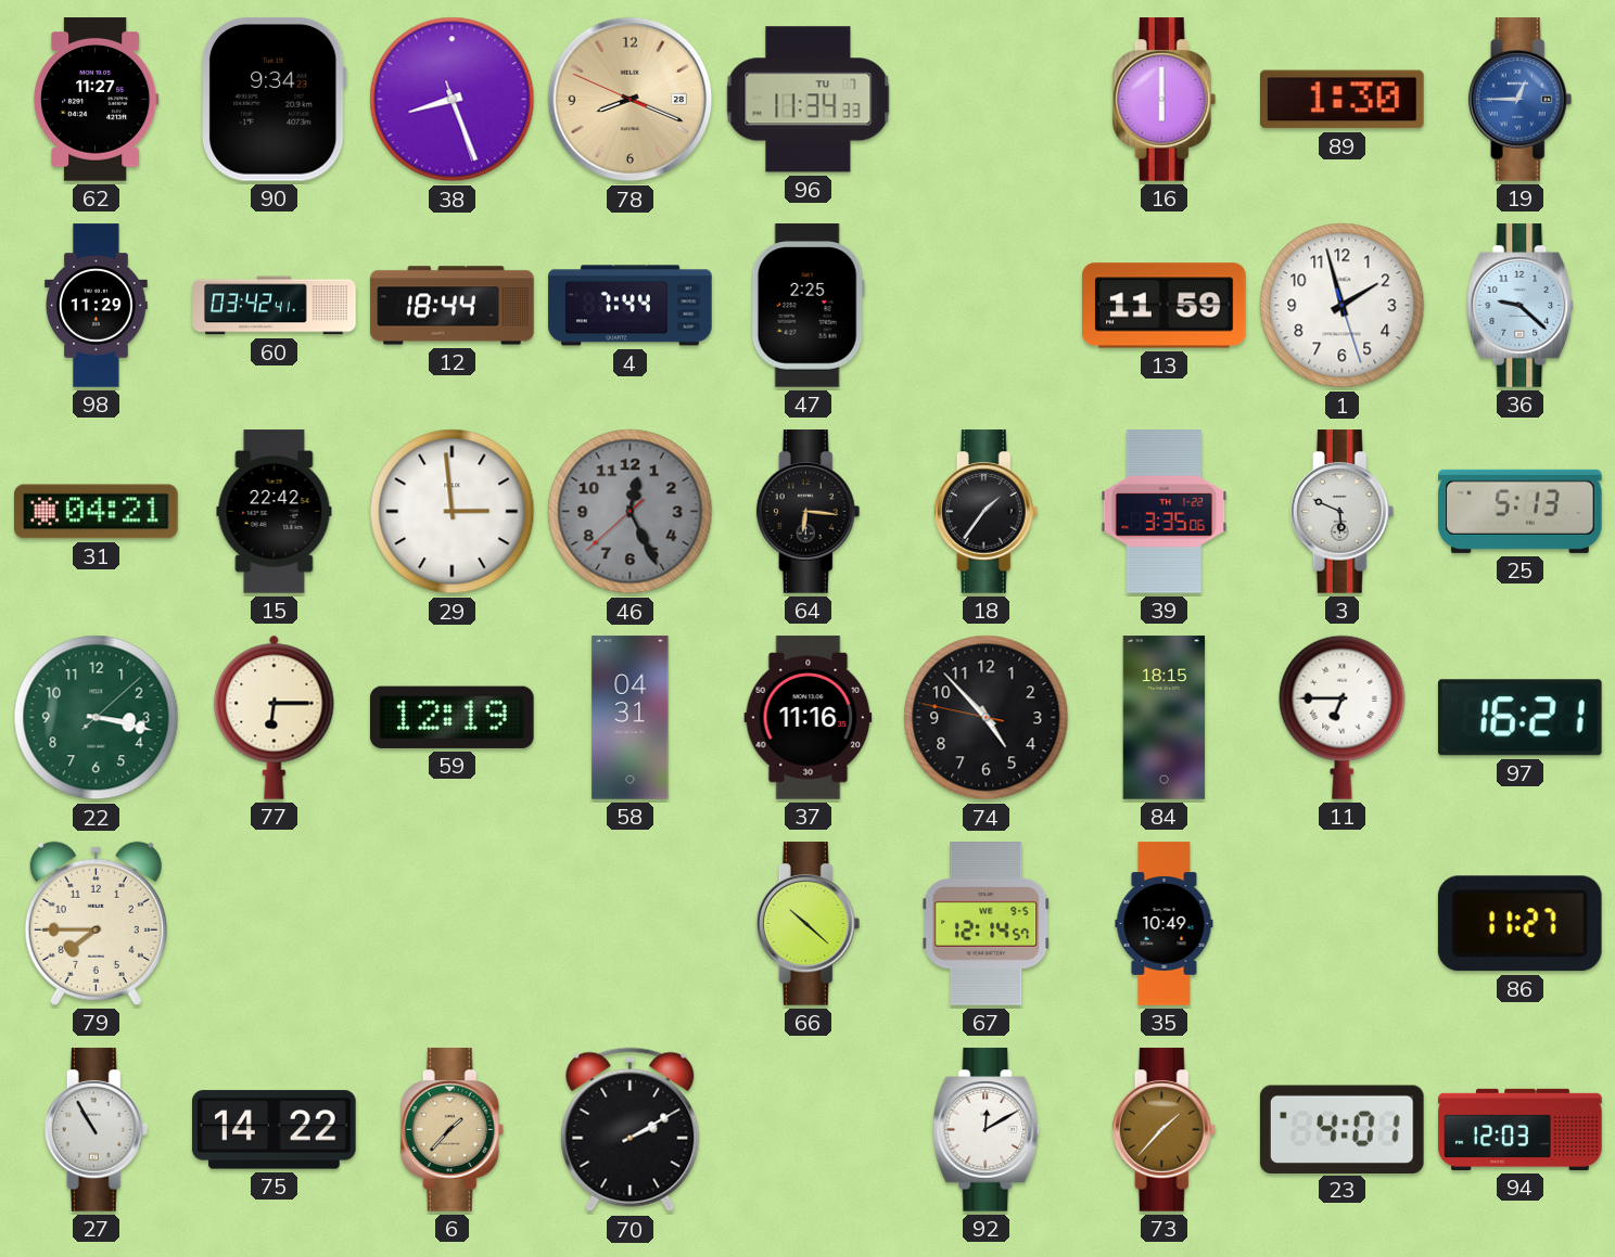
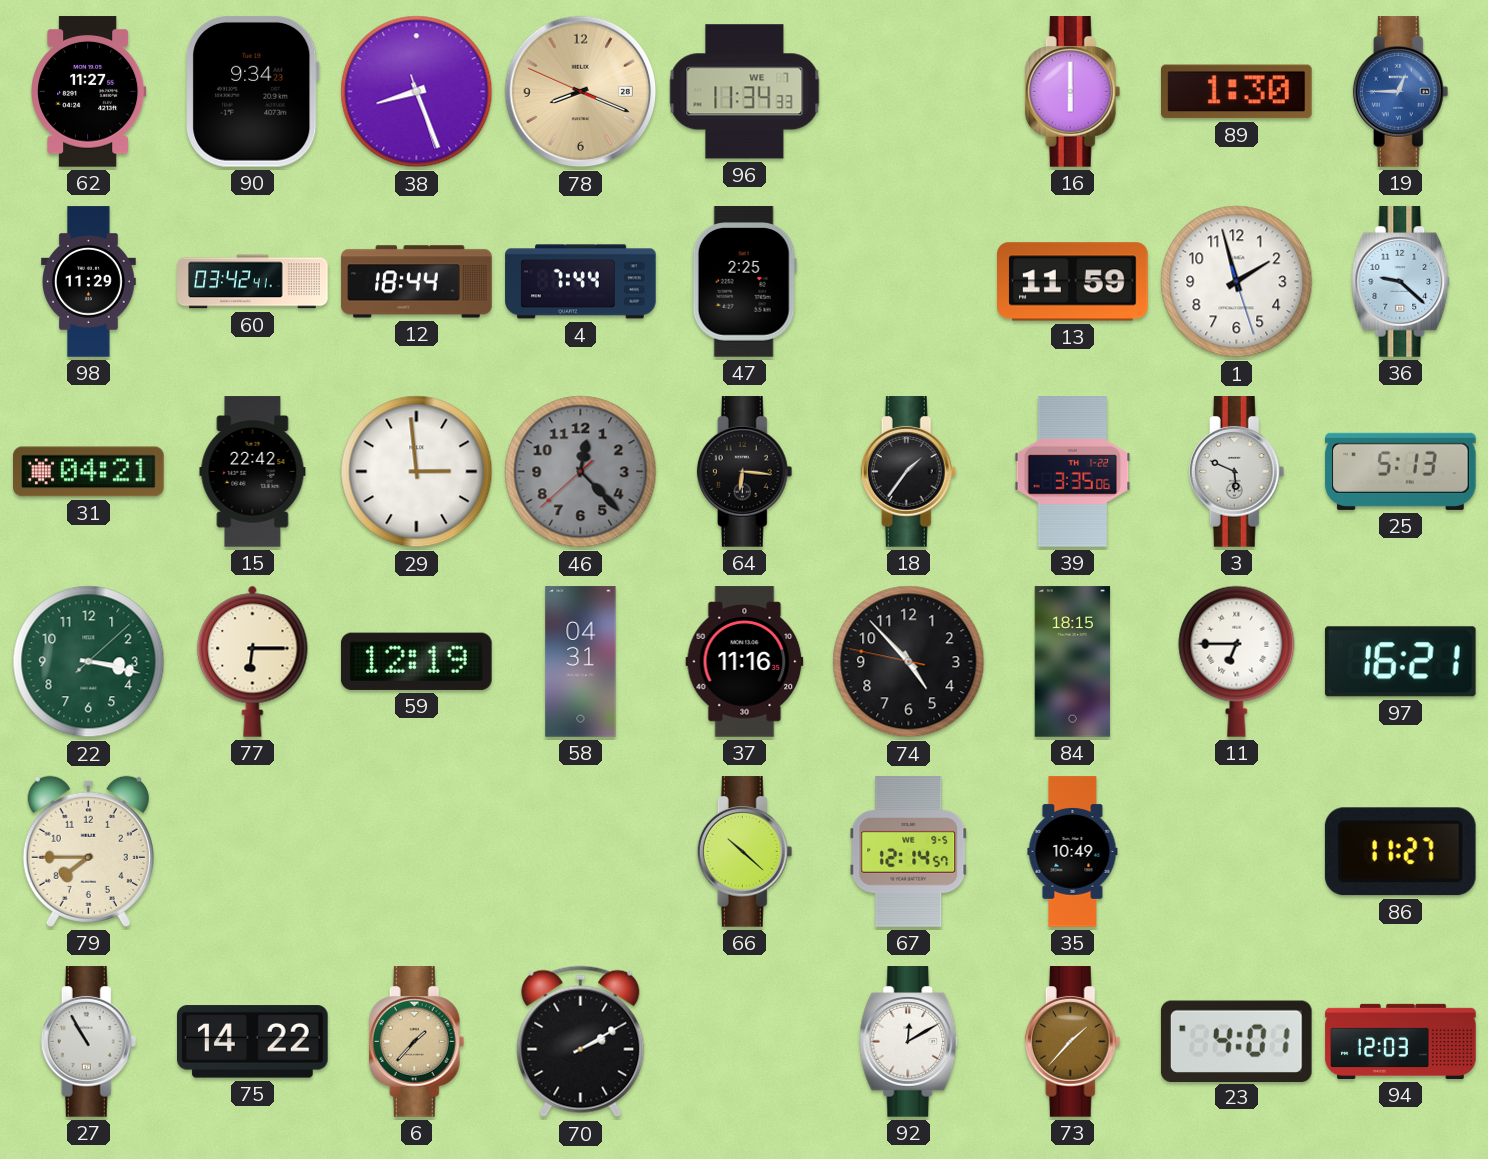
96 date: TU 7 -> WE 7
46: 12:25 -> 12:22
